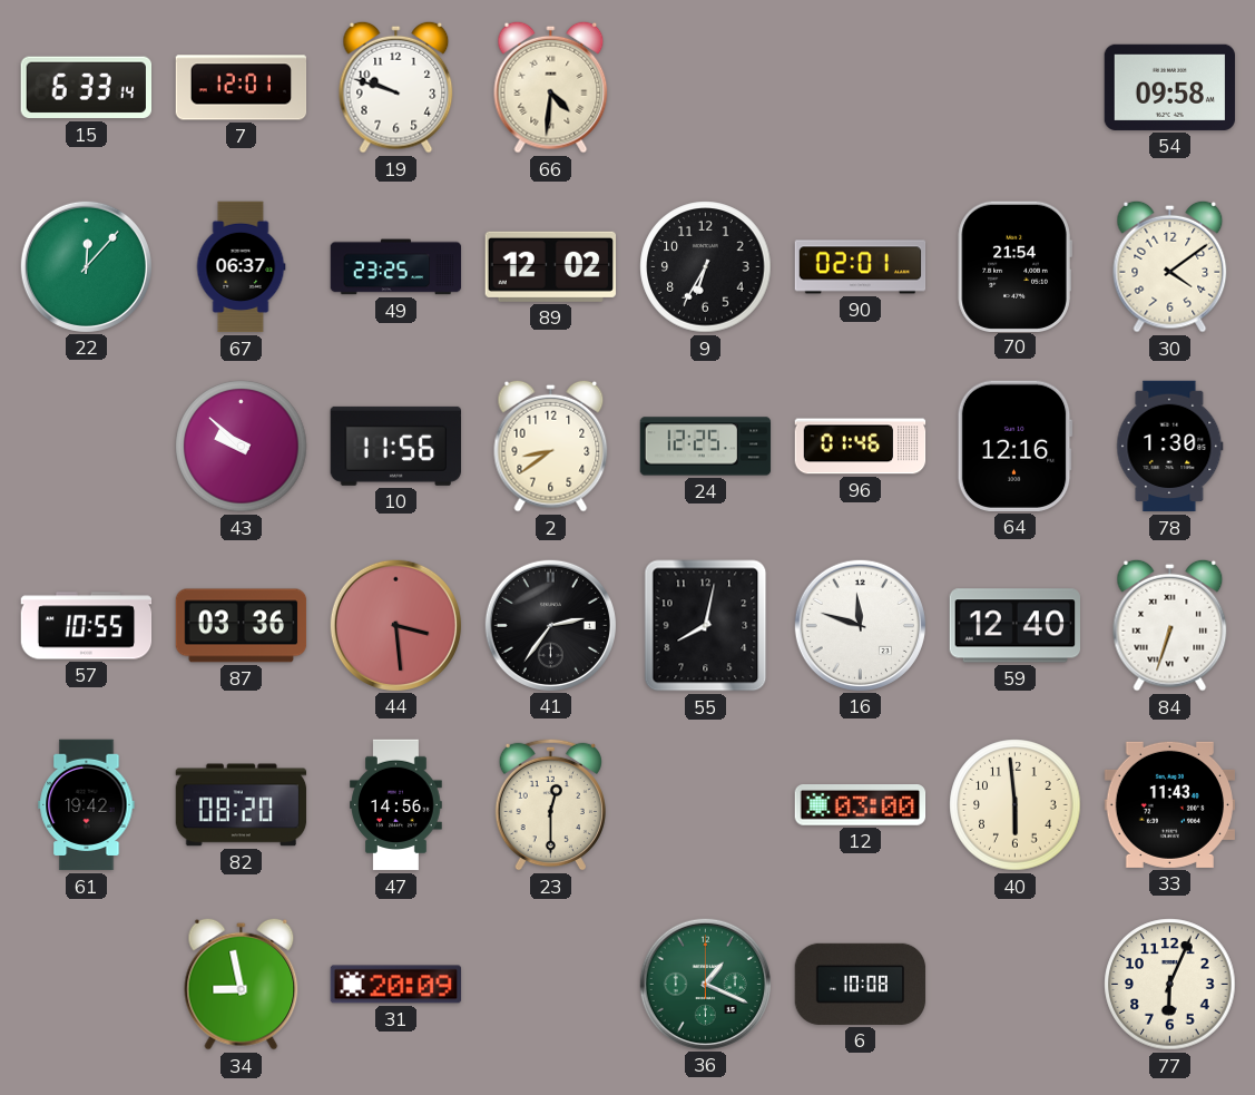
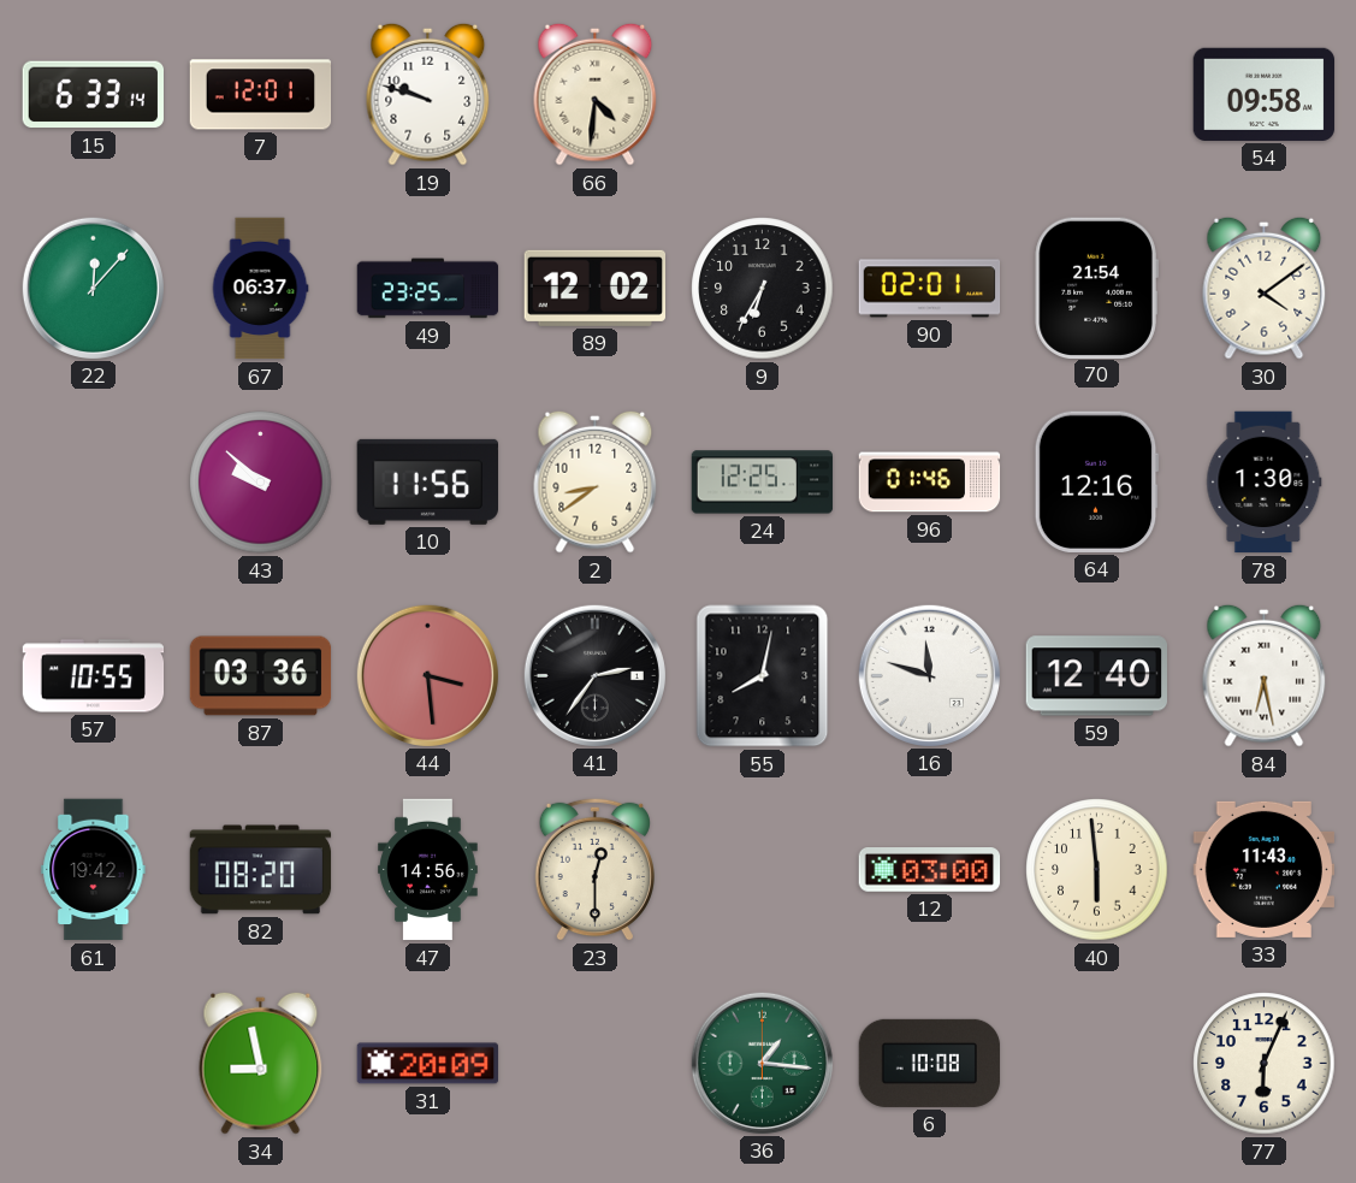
84: 6:33 -> 6:28
36: 1:19 -> 1:16
